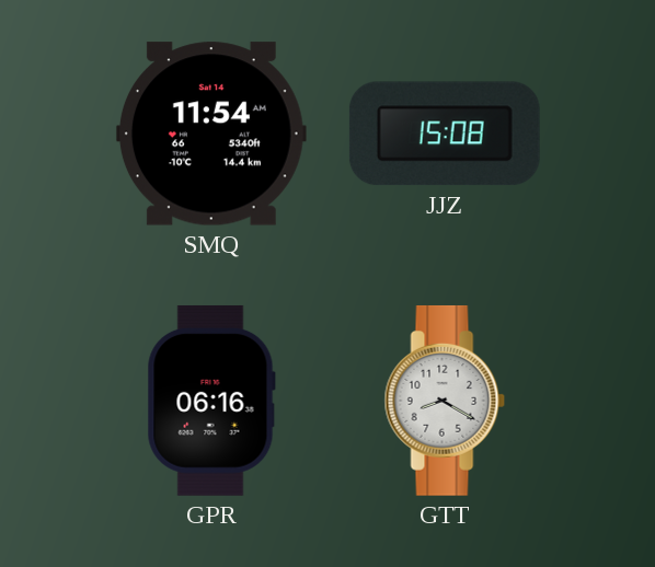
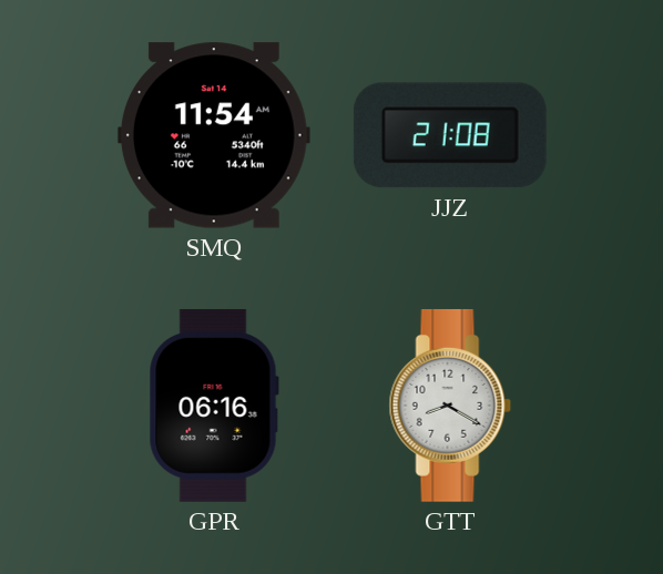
JJZ: 15:08 -> 21:08
